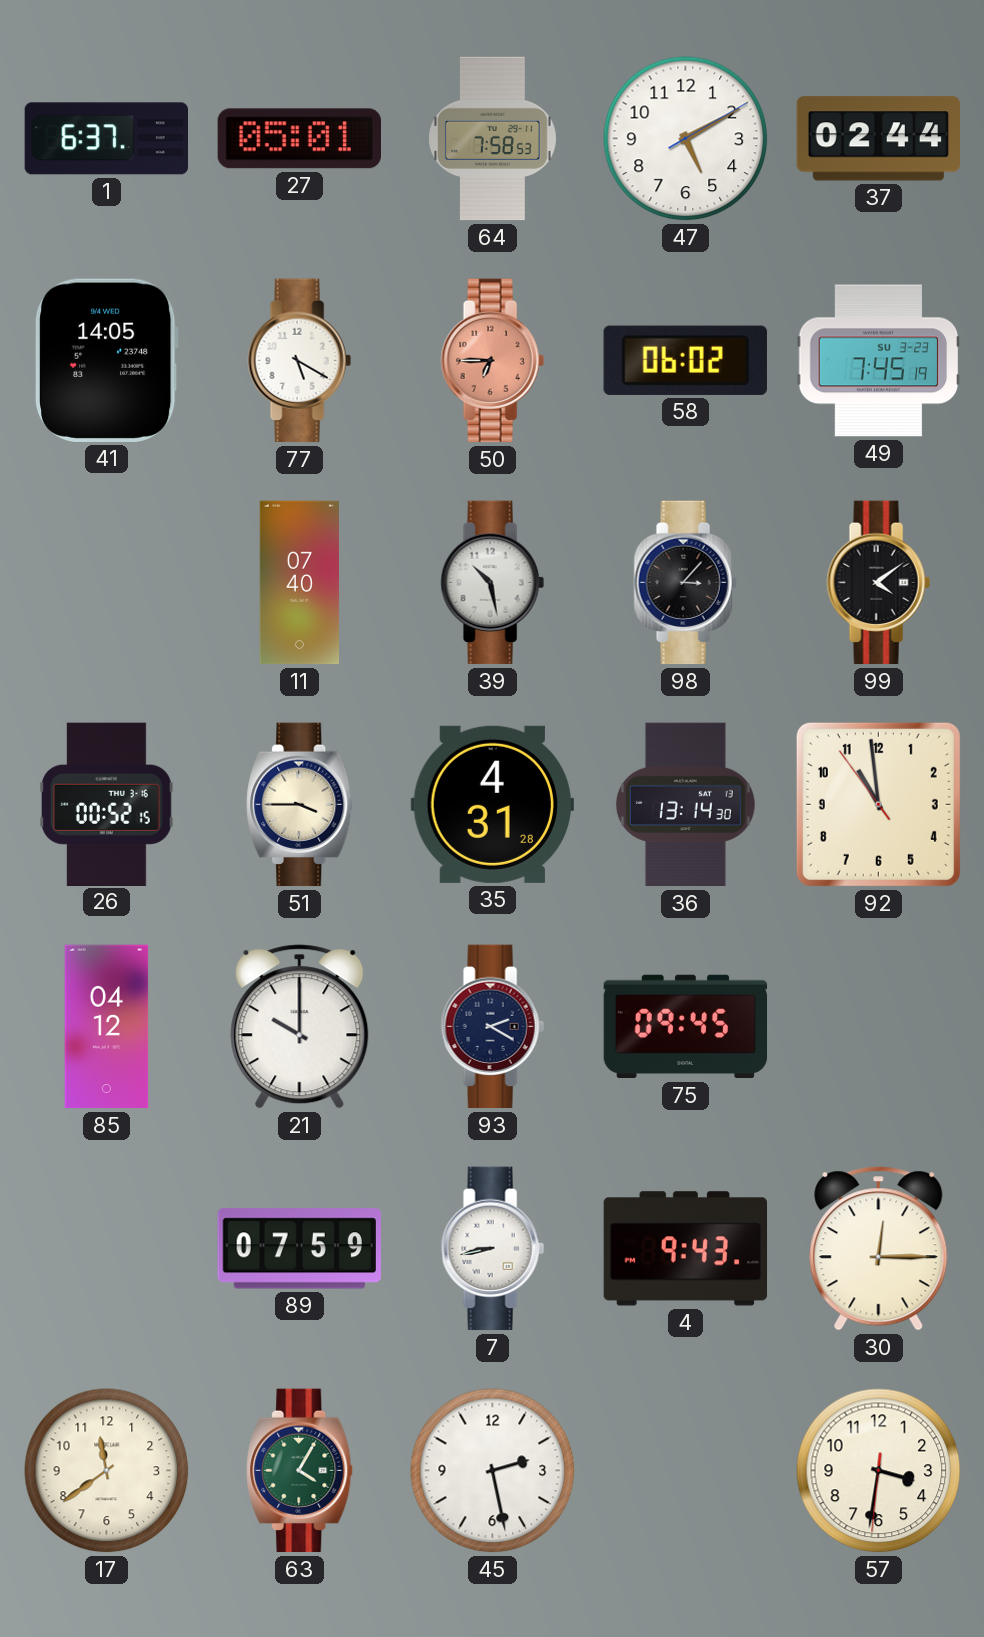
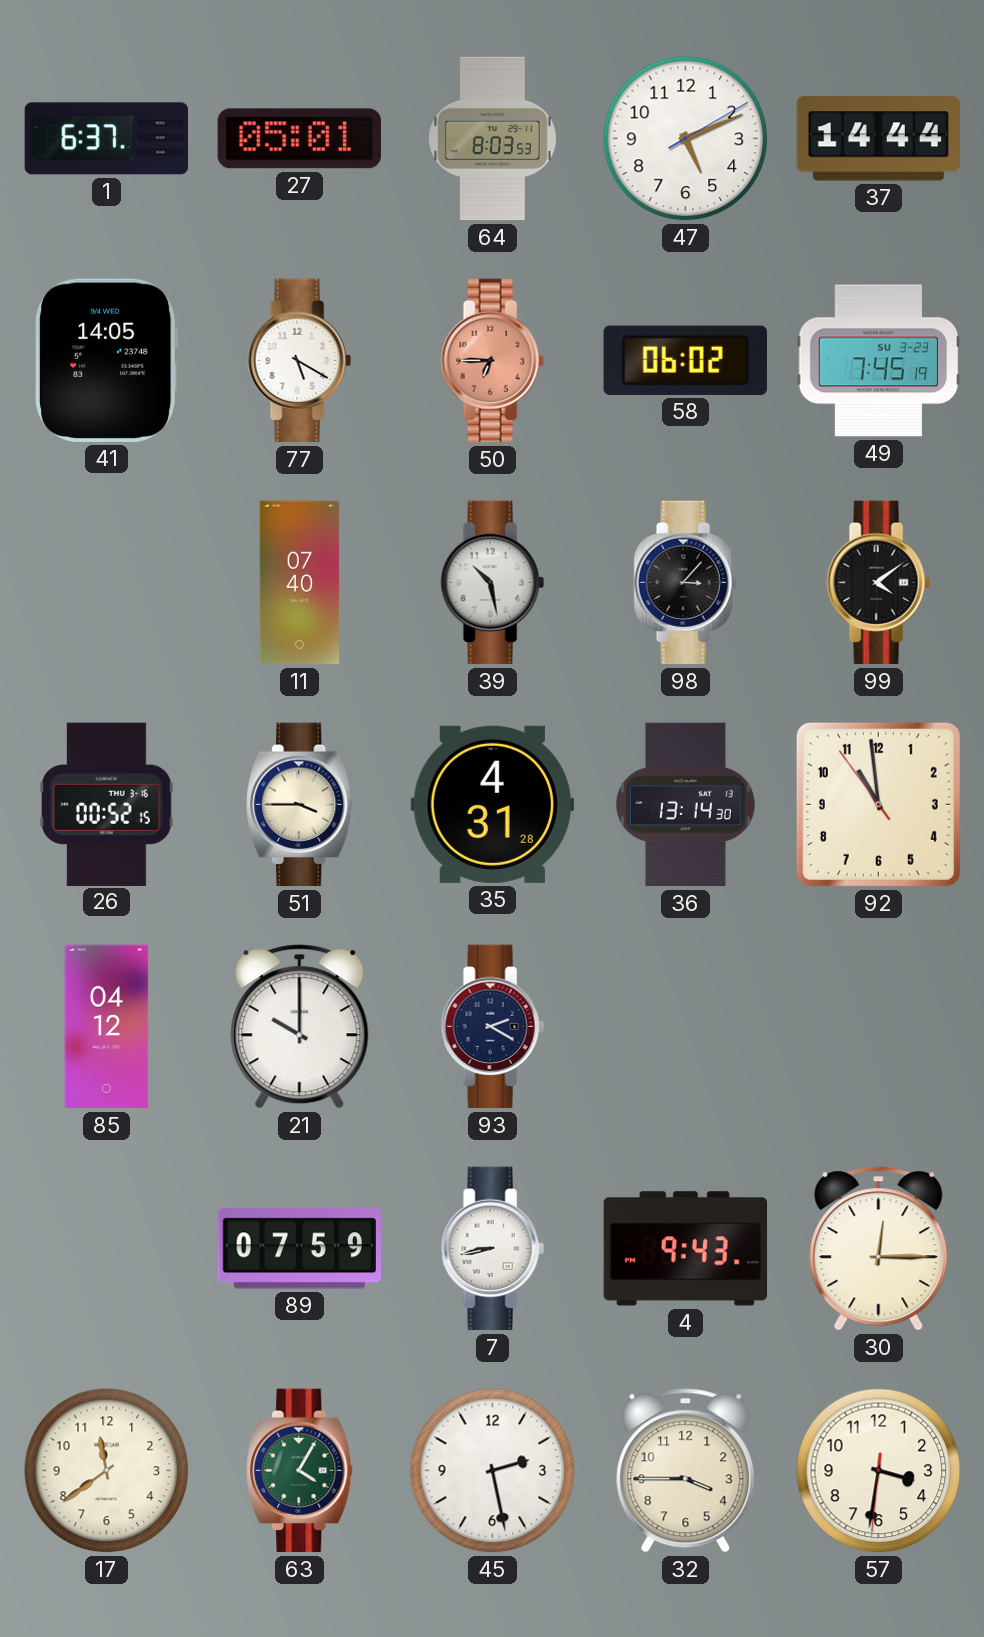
64: 7:58 -> 8:03
47: 5:10 -> 5:11
37: 02:44 -> 14:44
75: 09:45 -> none
32: none -> 3:45
